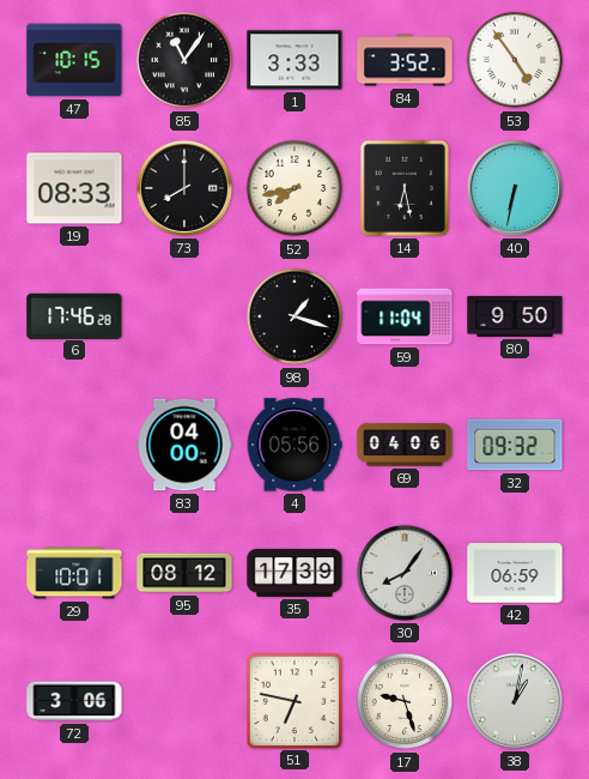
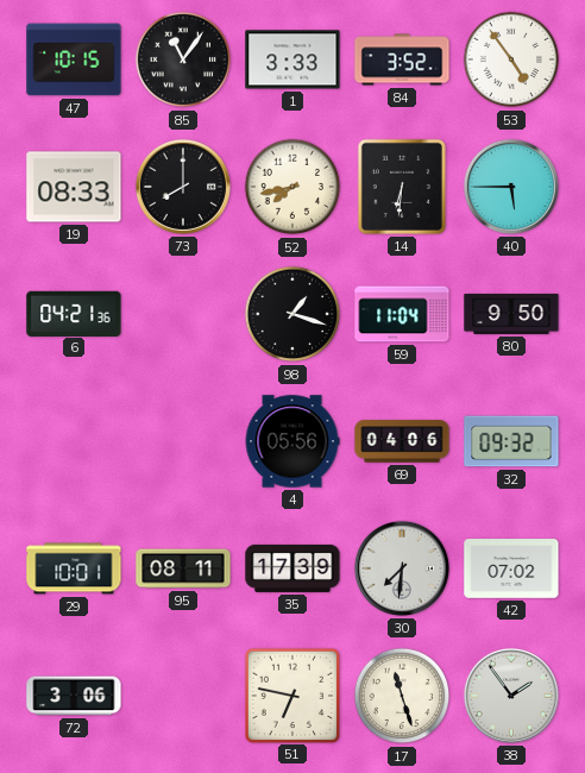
14: 6:28 -> 6:31
40: 6:32 -> 5:45
6: 17:46 -> 04:21
83: 04:00 -> none
95: 08:12 -> 08:11
30: 8:06 -> 7:31
42: 06:59 -> 07:02
17: 9:27 -> 11:27
38: 1:02 -> 1:54
